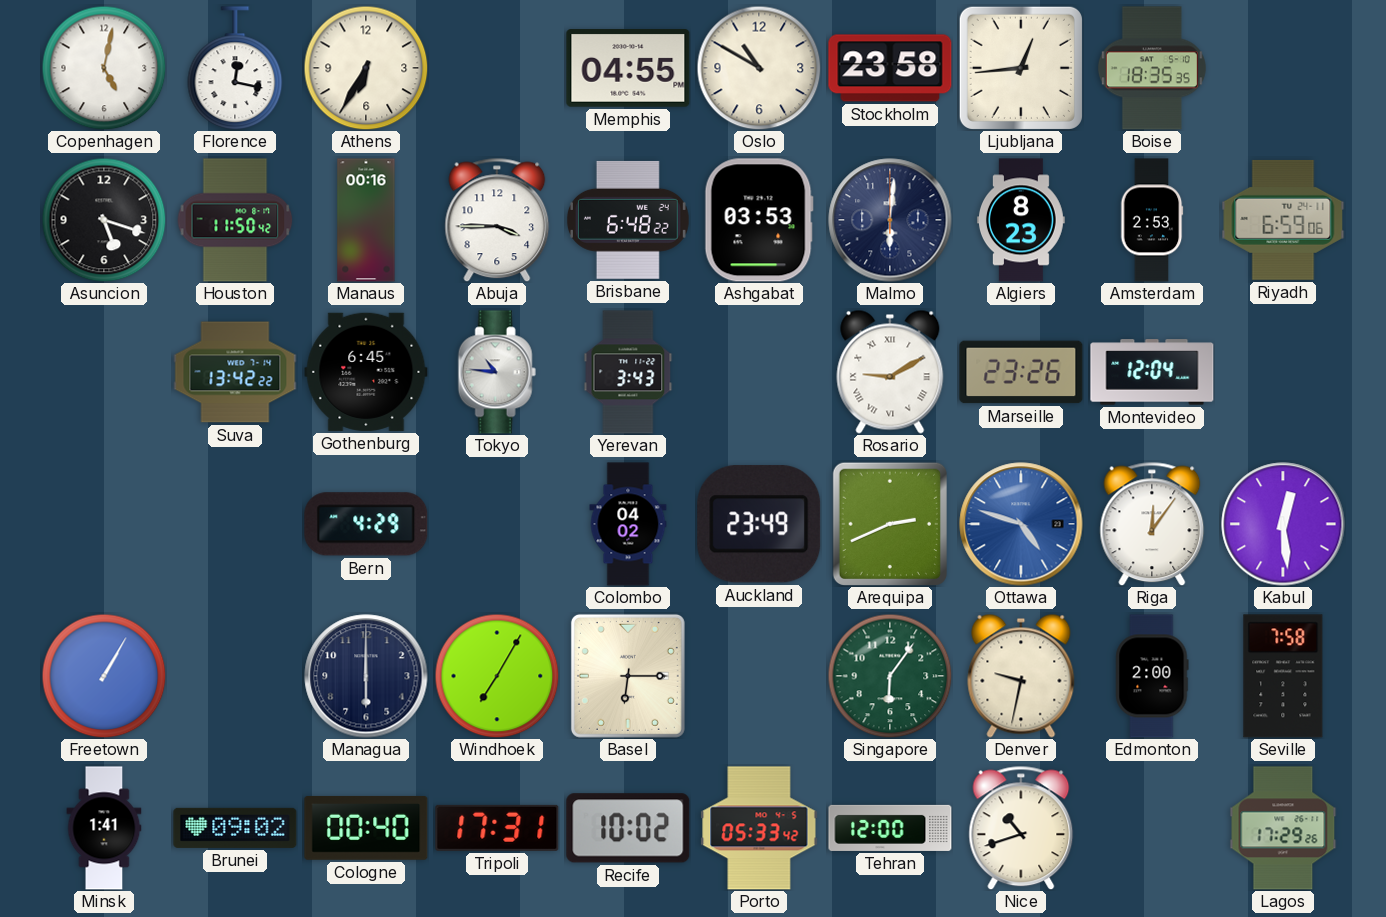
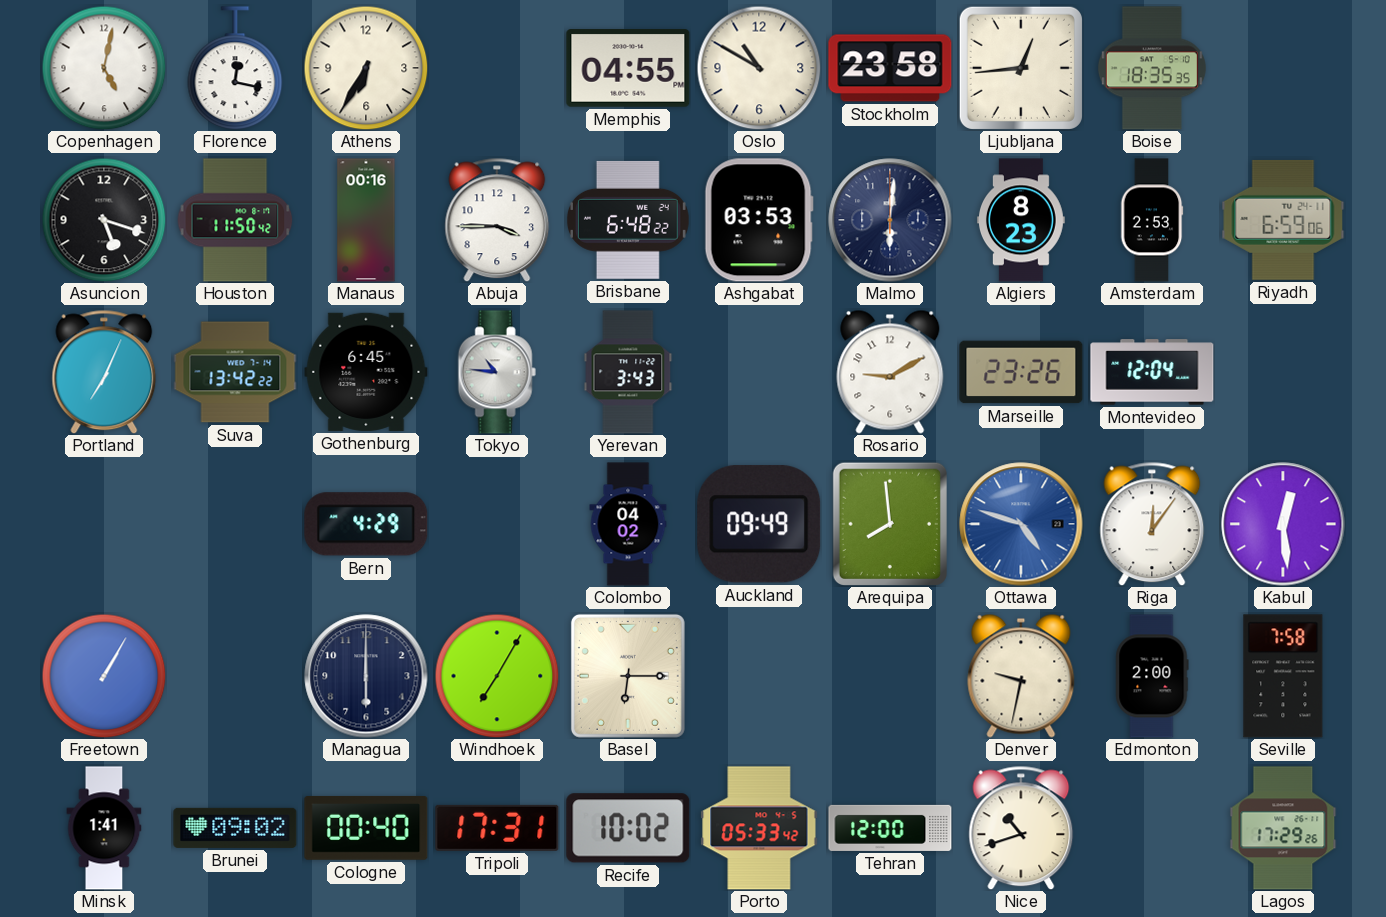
Portland: none -> 7:04
Rosario numerals: Roman -> Arabic
Auckland: 23:49 -> 09:49
Arequipa: 2:41 -> 7:59
Singapore: 6:06 -> none
